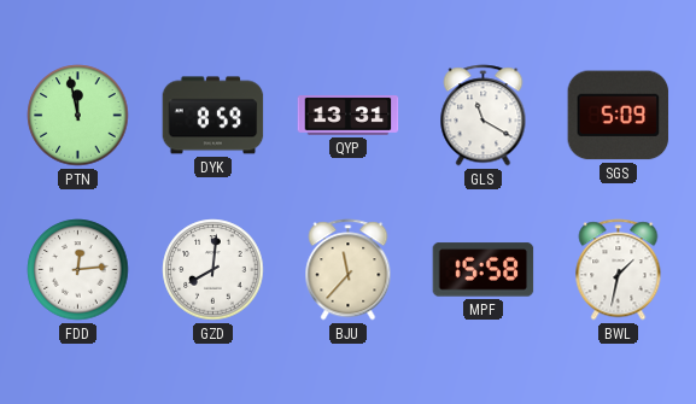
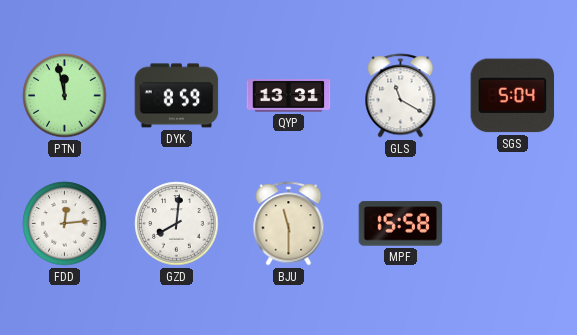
SGS: 5:09 -> 5:04
BJU: 11:37 -> 11:30
BWL: 1:32 -> none
